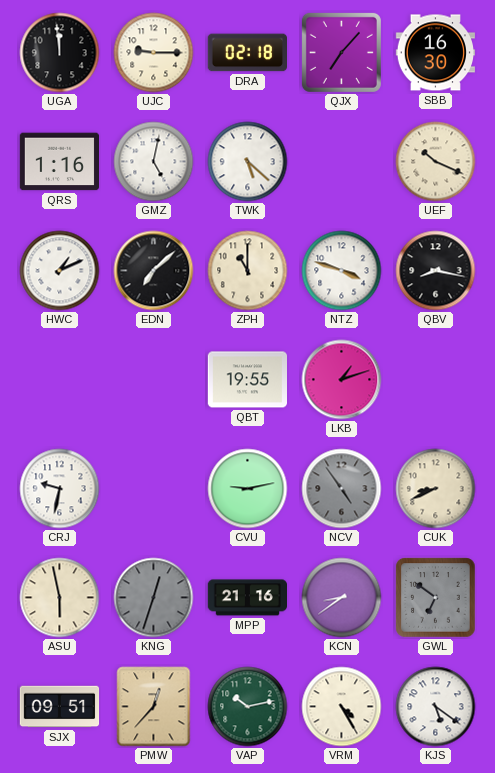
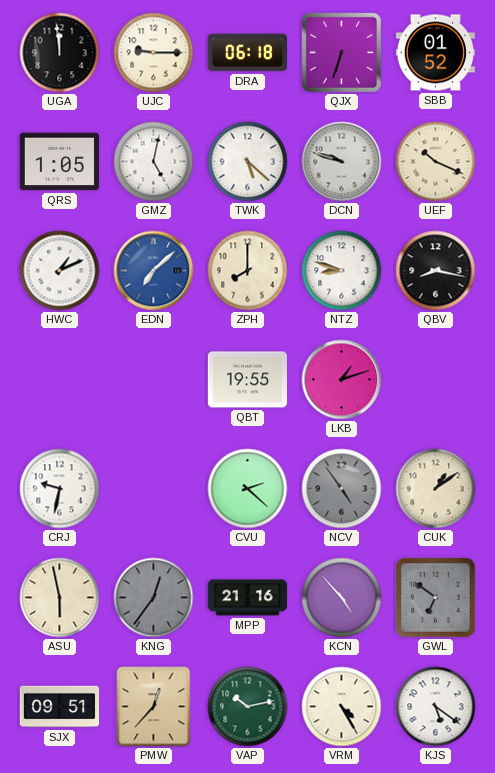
DRA: 02:18 -> 06:18
QJX: 7:07 -> 6:33
SBB: 16:30 -> 01:52
QRS: 1:16 -> 1:05
DCN: none -> 9:48
EDN dial: black -> blue
ZPH: 11:00 -> 8:00
NTZ: 3:48 -> 8:48
CVU: 9:13 -> 2:22
CUK: 8:41 -> 1:09
KNG: 12:33 -> 12:36
KCN: 8:39 -> 4:53
